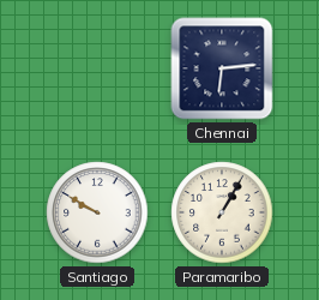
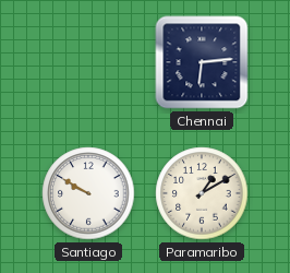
Paramaribo: 1:05 -> 1:10
